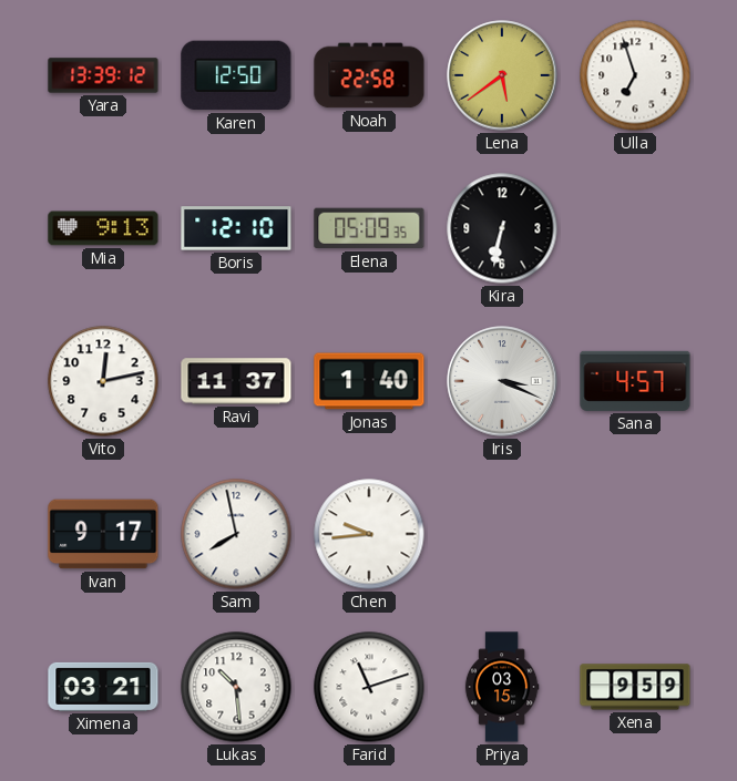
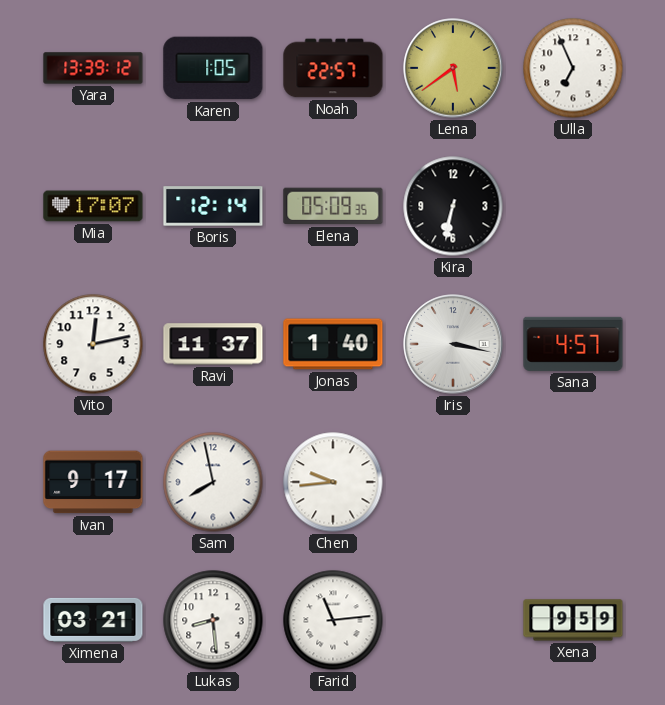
Karen: 12:50 -> 1:05
Noah: 22:58 -> 22:57
Ulla: 6:57 -> 6:56
Mia: 9:13 -> 17:07
Boris: 12:10 -> 12:14
Iris: 3:19 -> 3:17
Lukas: 10:29 -> 8:29
Farid: 11:12 -> 11:14
Priya: 03:15 -> none
